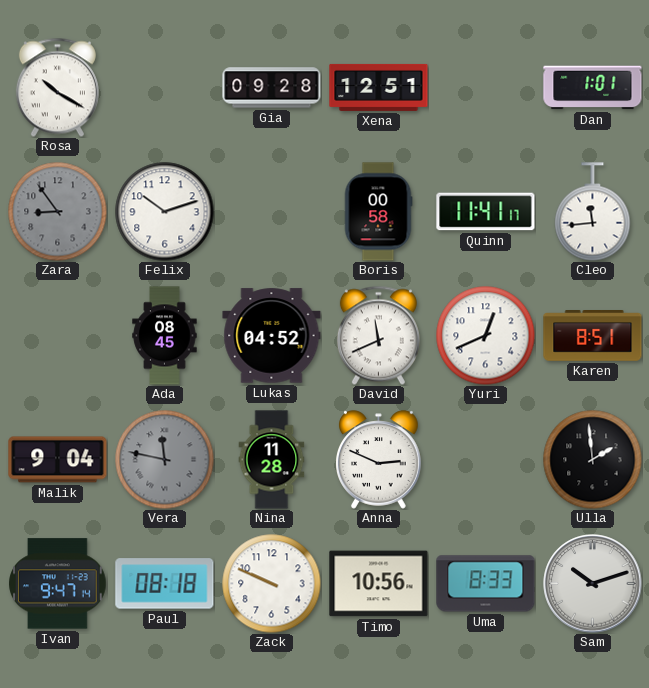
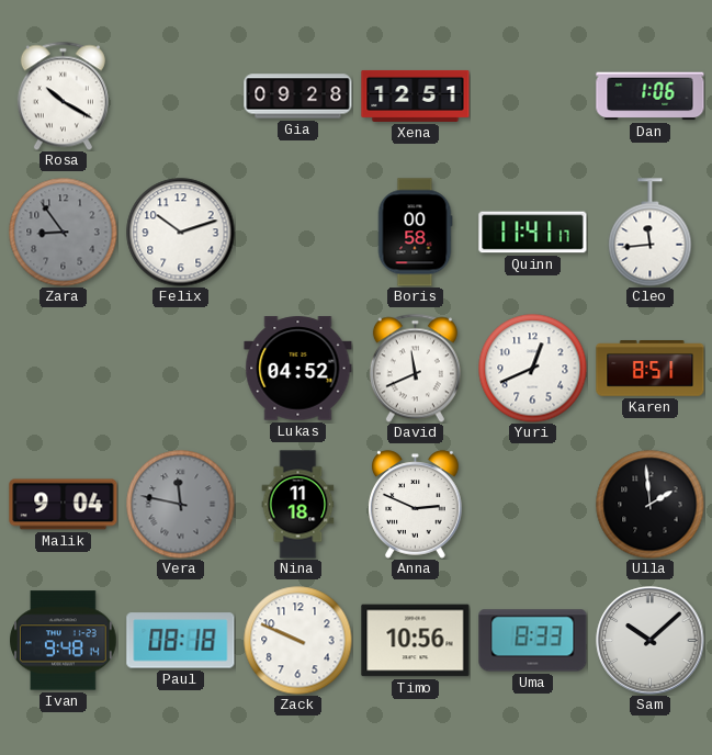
Dan: 1:01 -> 1:06
Ada: 08:45 -> none
Nina: 11:28 -> 11:18
Ivan: 9:47 -> 9:48
Sam: 10:12 -> 10:08
